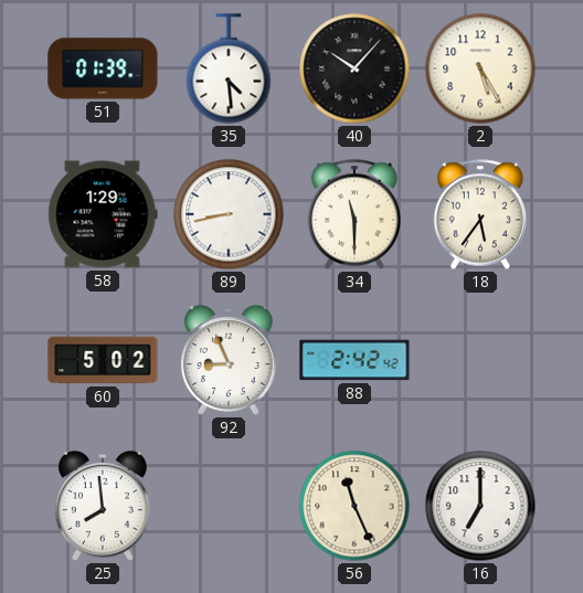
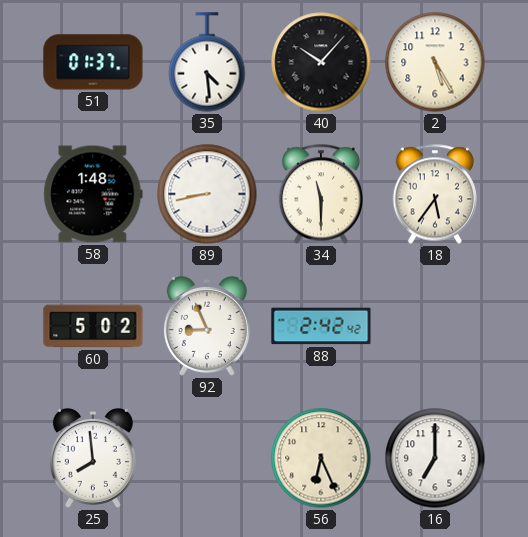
51: 01:39 -> 01:37
58: 1:29 -> 1:48
56: 11:26 -> 6:26
